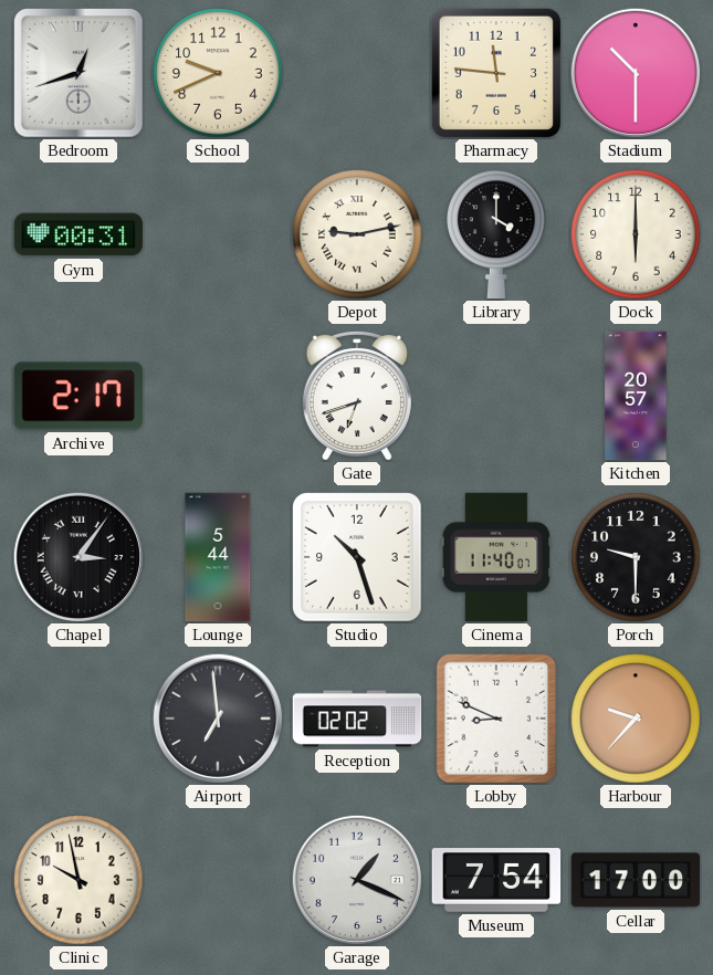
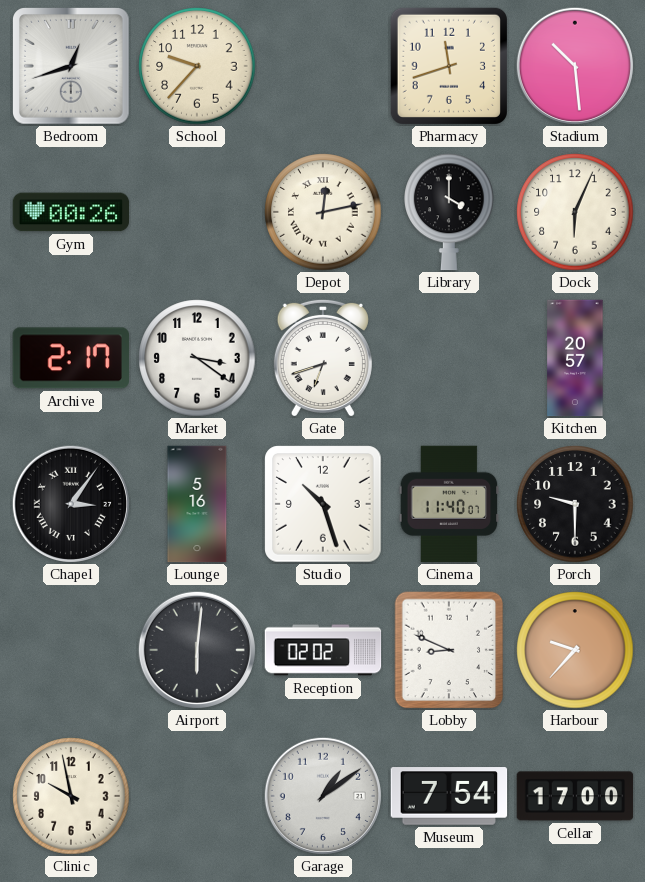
School: 9:41 -> 9:37
Pharmacy: 11:46 -> 11:42
Stadium: 10:30 -> 10:29
Gym: 00:31 -> 00:26
Depot: 9:13 -> 12:13
Dock: 6:00 -> 6:04
Market: none -> 3:21
Lounge: 5:44 -> 5:16
Airport: 6:59 -> 6:01
Garage: 1:19 -> 1:09
